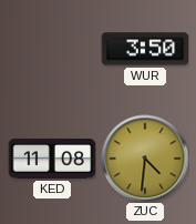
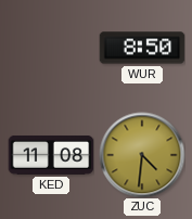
WUR: 3:50 -> 8:50
